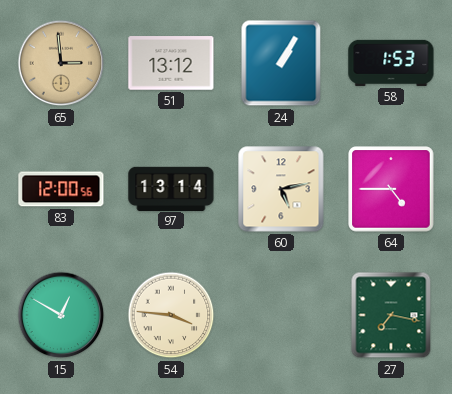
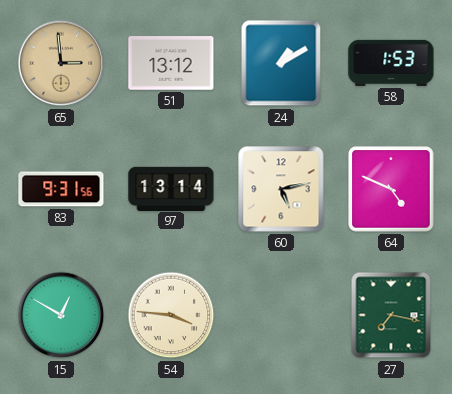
24: 1:05 -> 1:10
83: 12:00 -> 9:31
64: 4:45 -> 4:49
